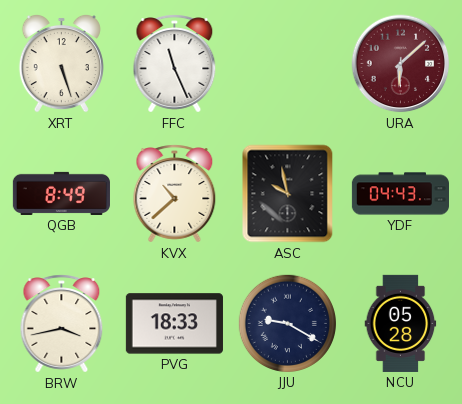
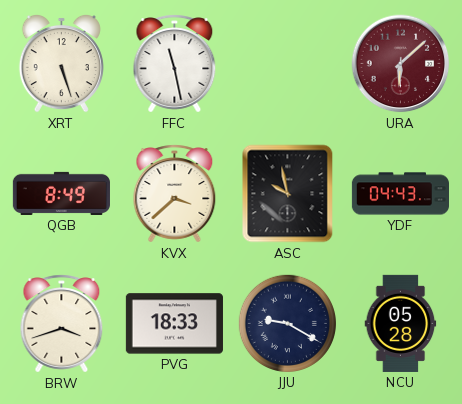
FFC: 11:26 -> 11:28
KVX: 10:38 -> 3:38
BRW: 3:43 -> 3:42
